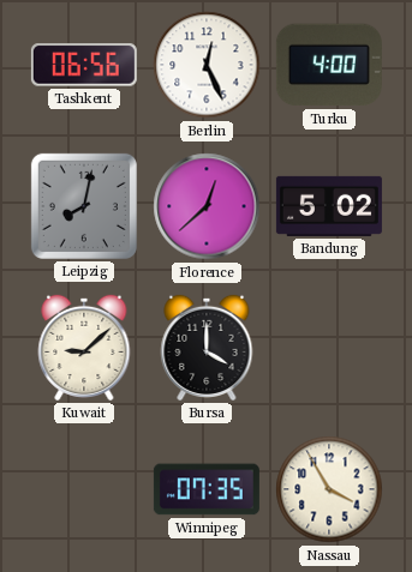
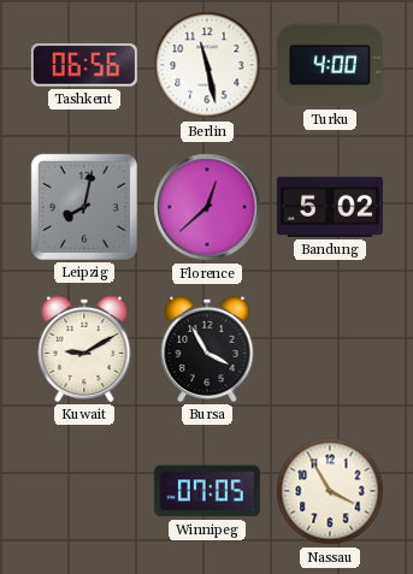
Berlin: 12:26 -> 11:28
Kuwait: 9:08 -> 9:10
Bursa: 4:00 -> 3:55
Winnipeg: 07:35 -> 07:05
